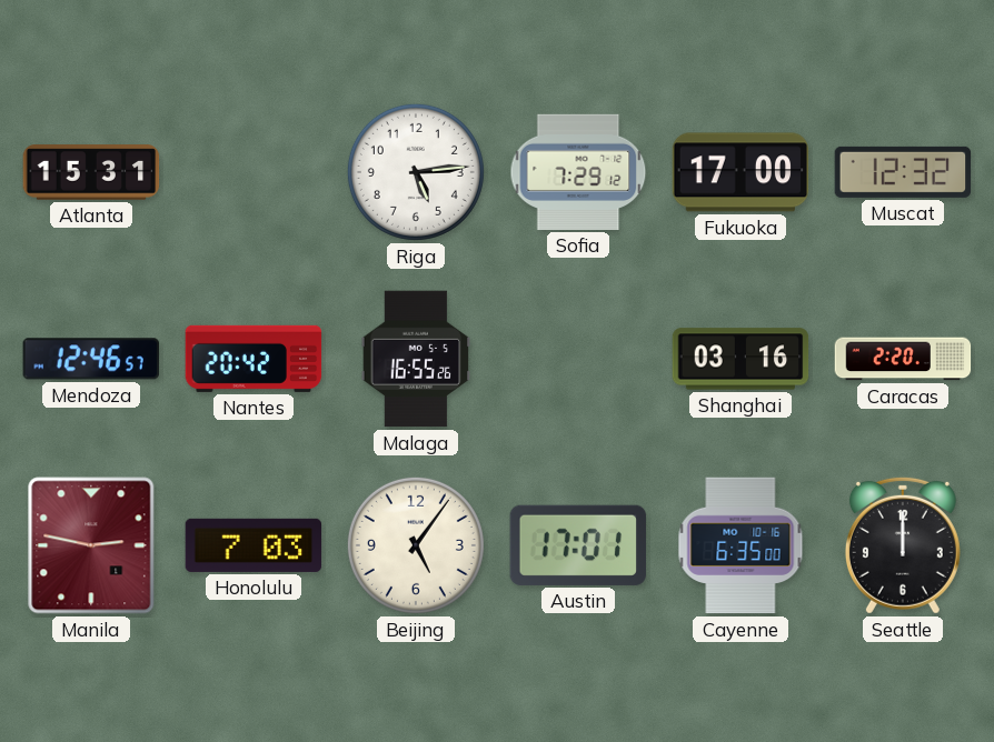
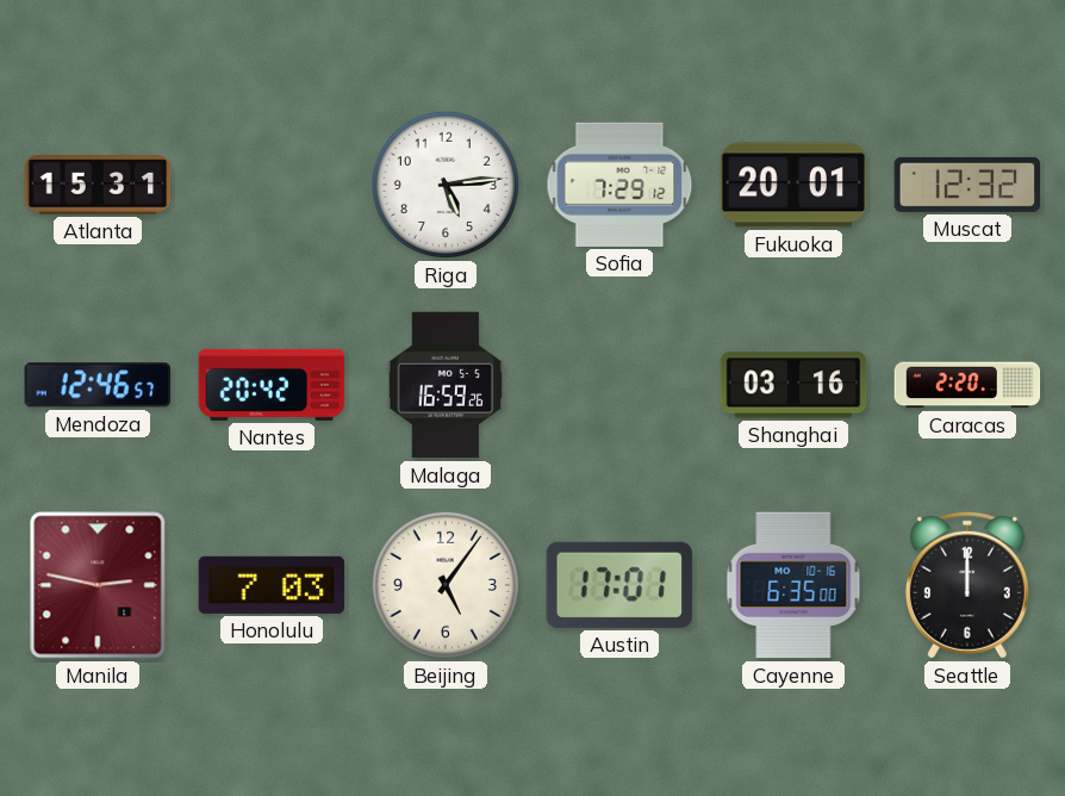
Fukuoka: 17:00 -> 20:01
Malaga: 16:55 -> 16:59
